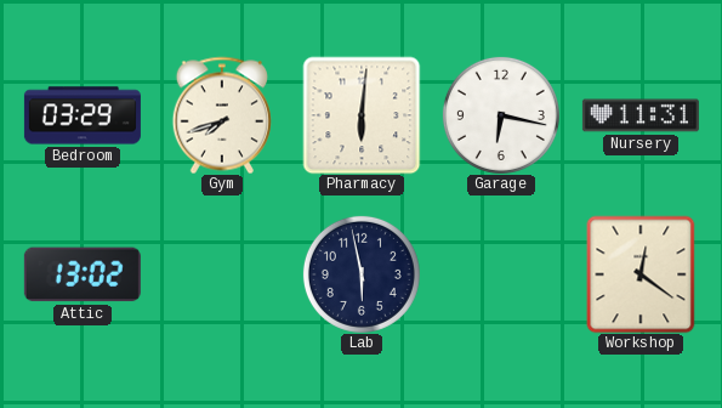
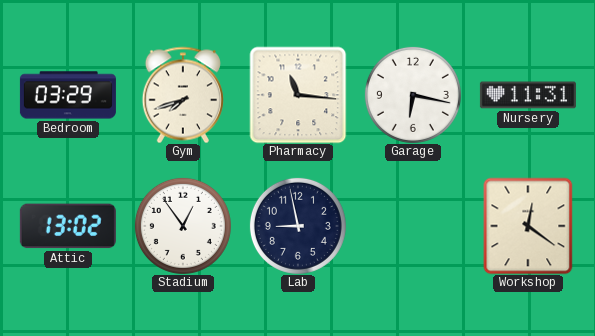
Pharmacy: 6:01 -> 11:16
Stadium: none -> 12:54
Lab: 5:58 -> 8:58
